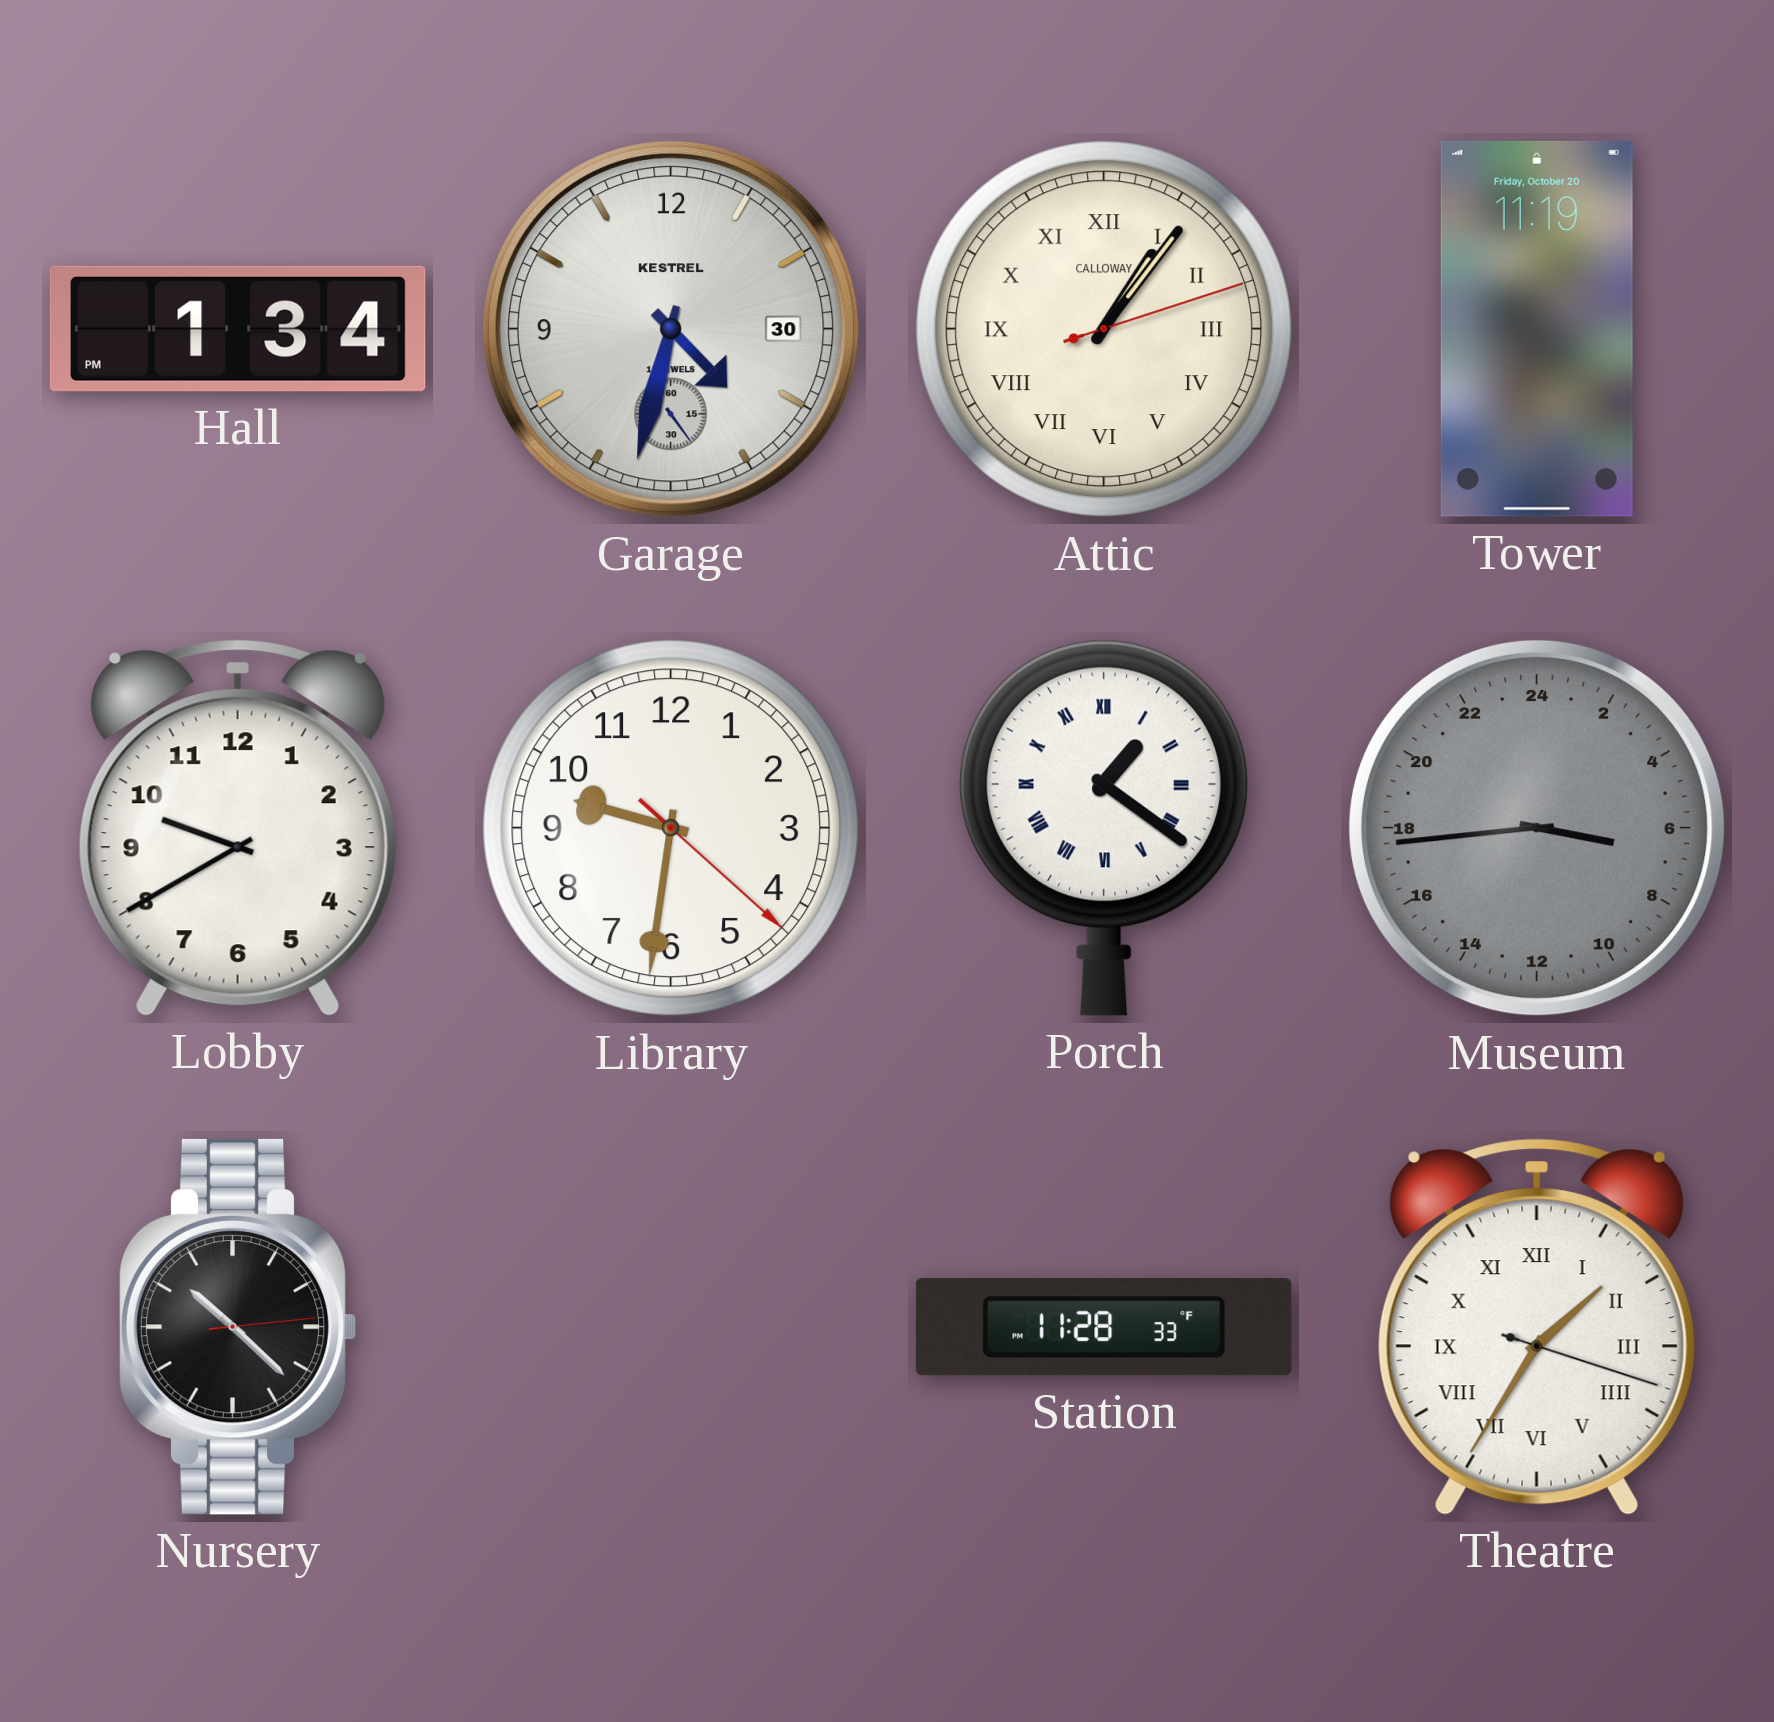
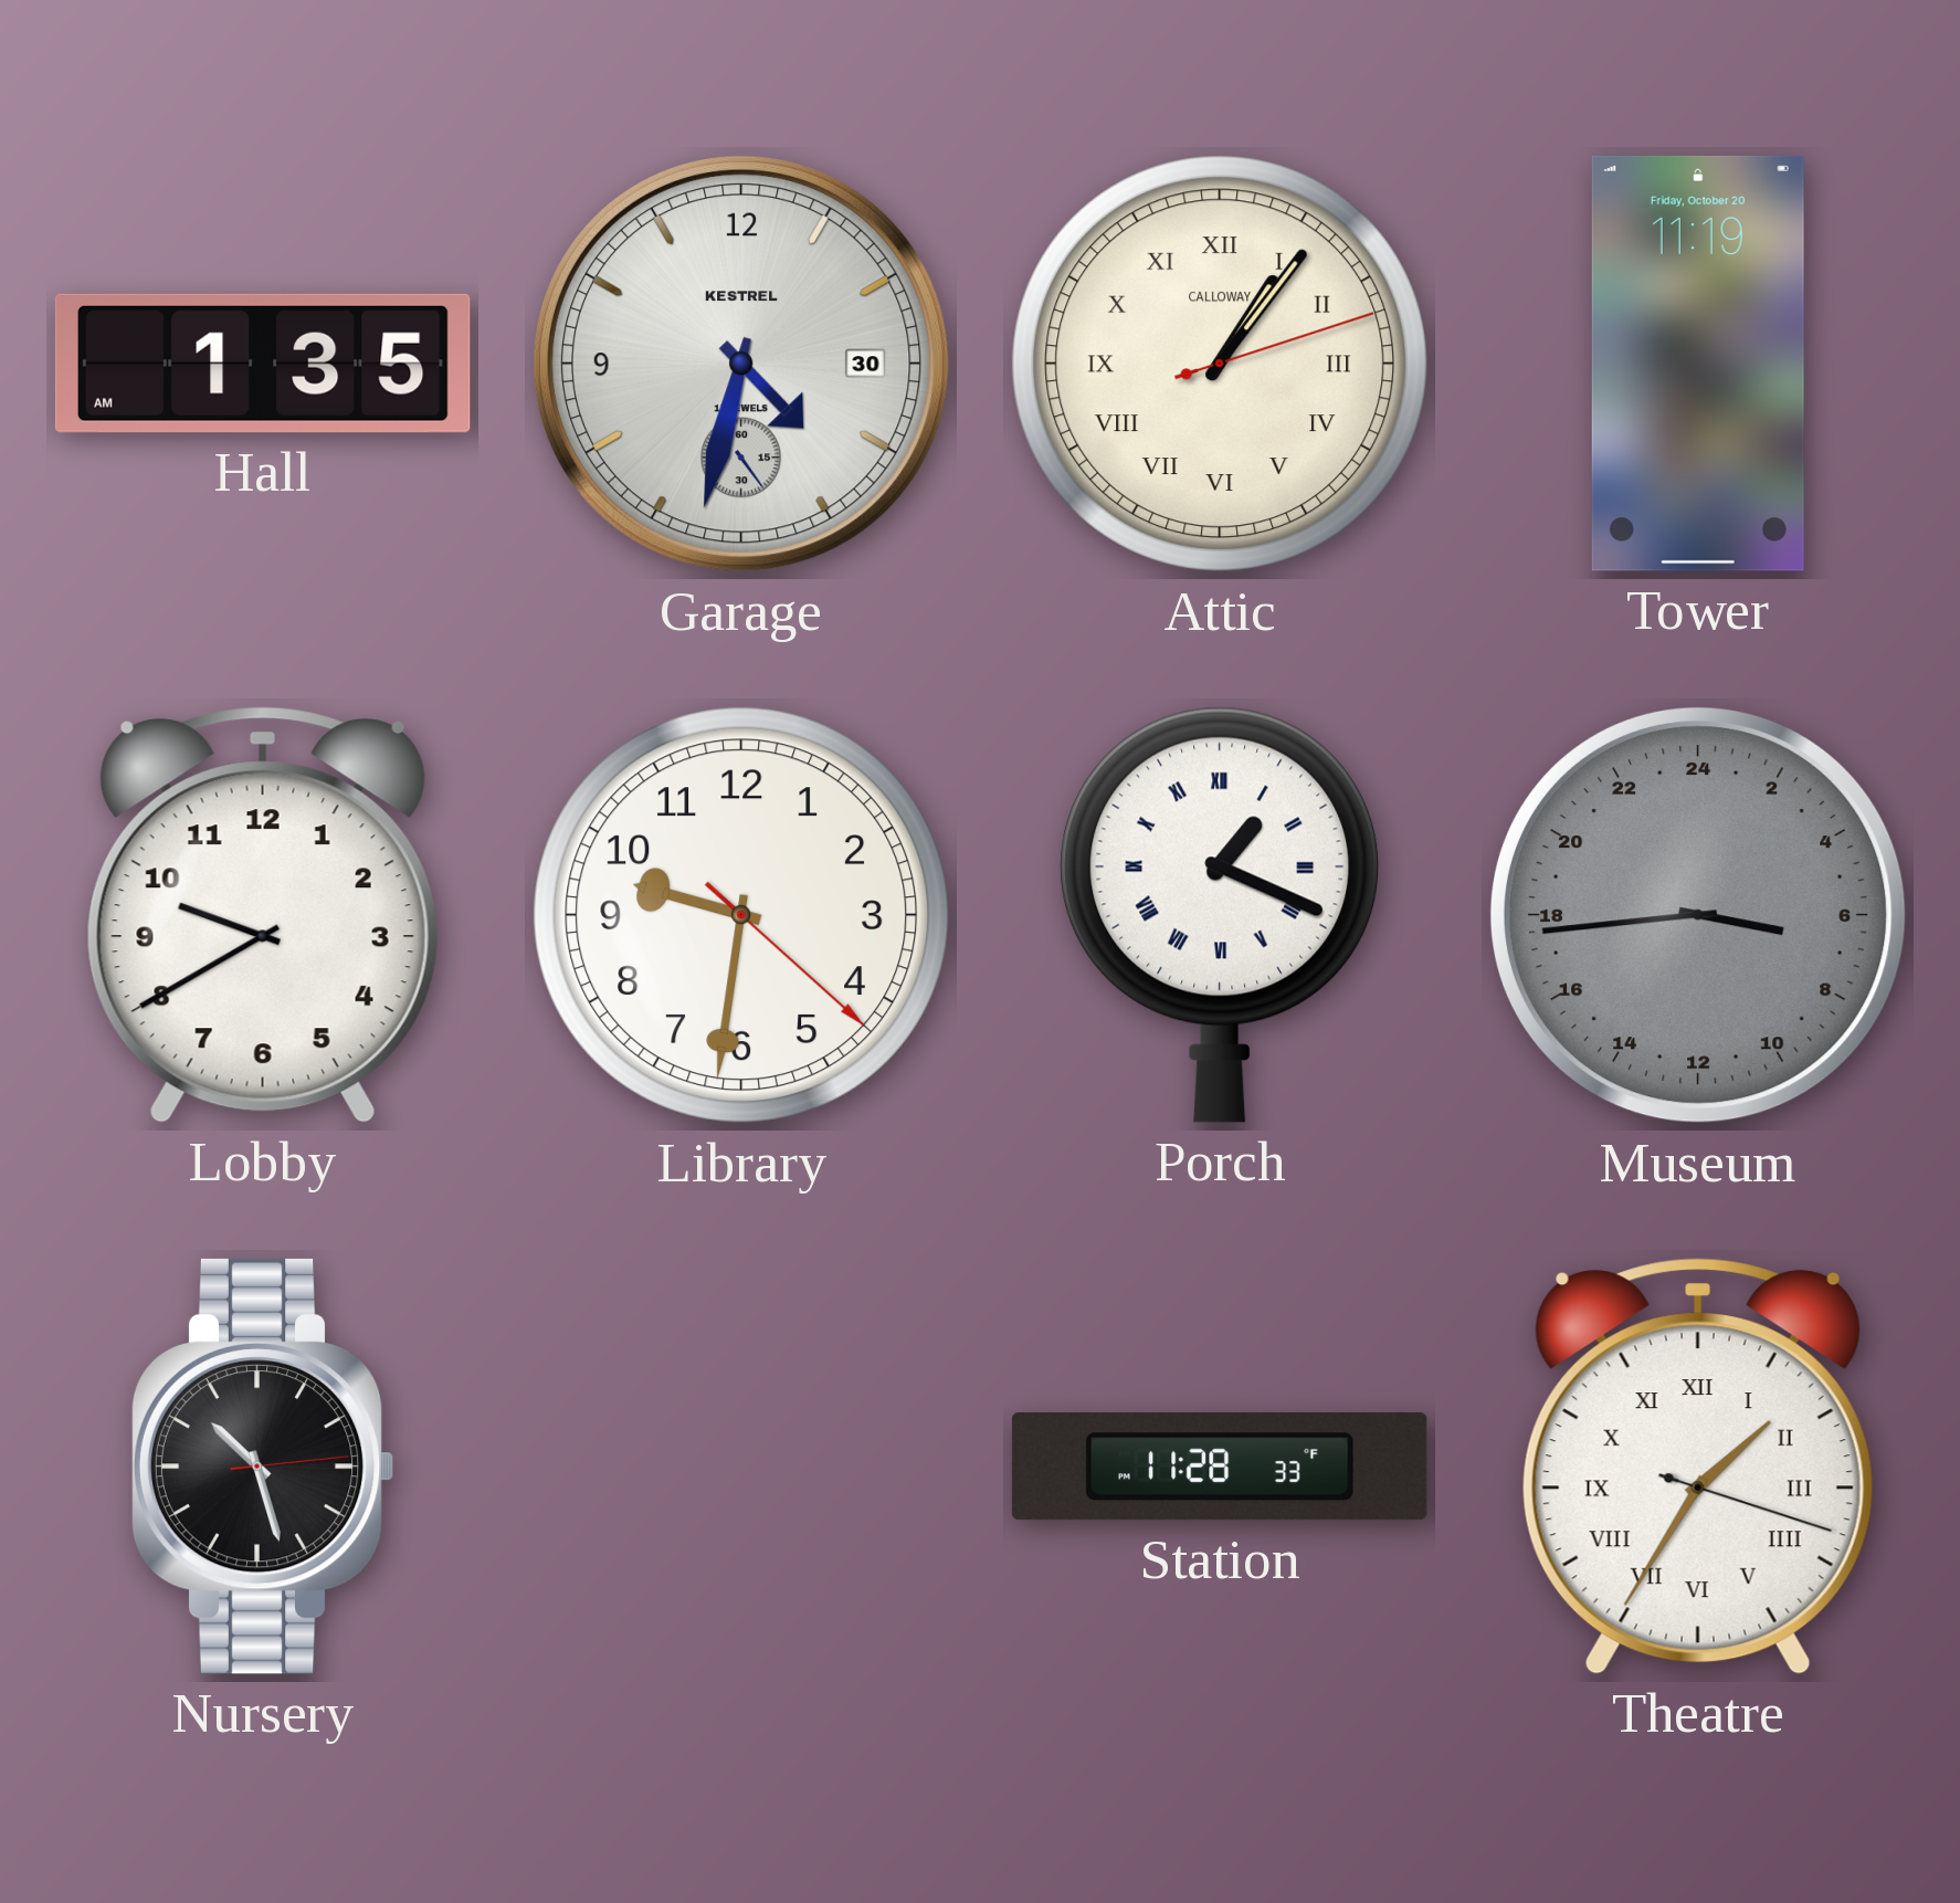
Hall: 1:34 -> 1:35
Porch: 1:21 -> 1:19
Nursery: 10:22 -> 10:27
